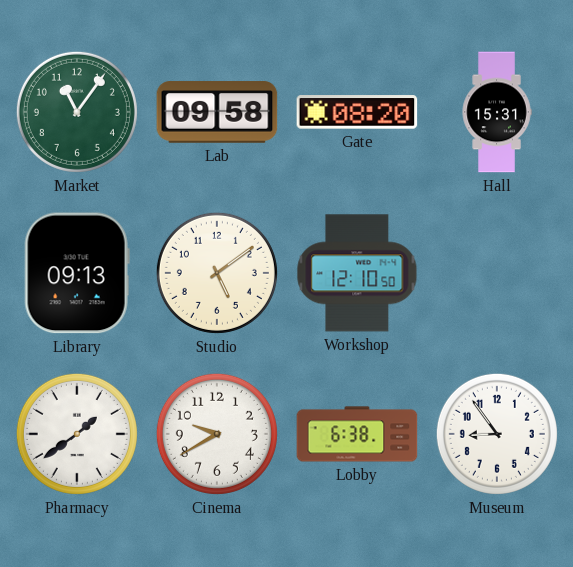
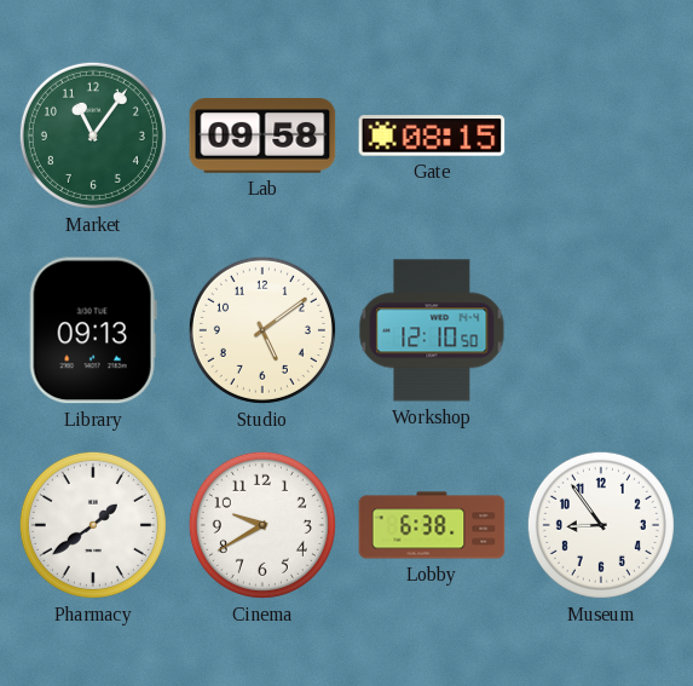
Gate: 08:20 -> 08:15
Hall: 15:31 -> none
